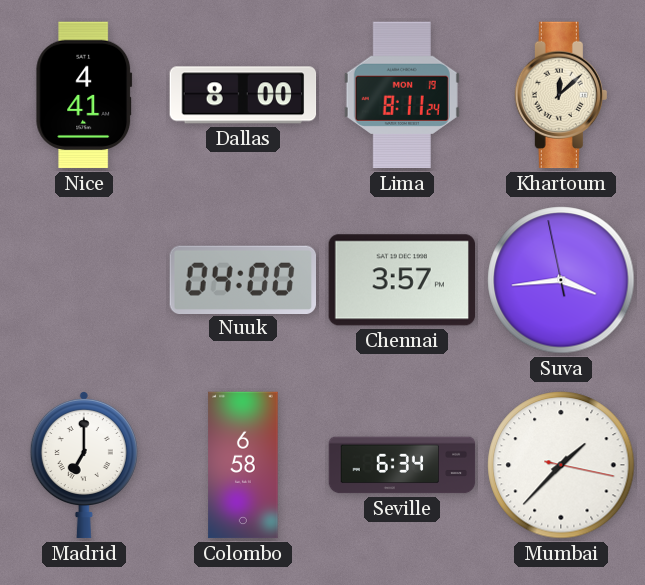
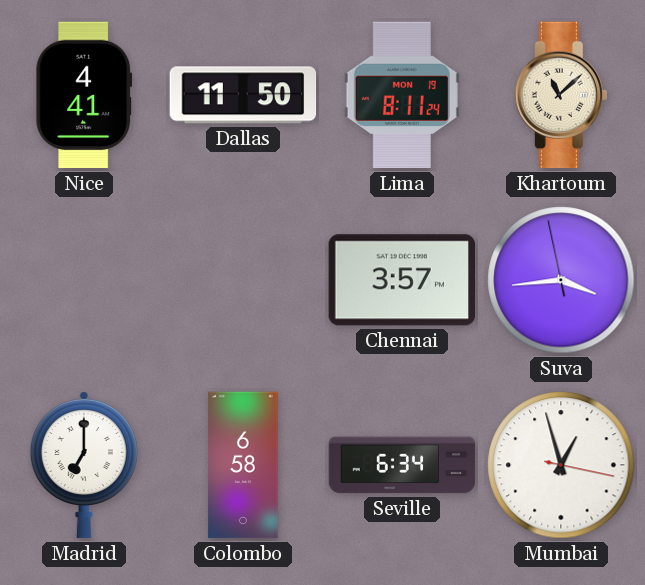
Dallas: 8:00 -> 11:50
Khartoum: 12:08 -> 11:08
Nuuk: 04:00 -> none
Mumbai: 1:37 -> 12:57
